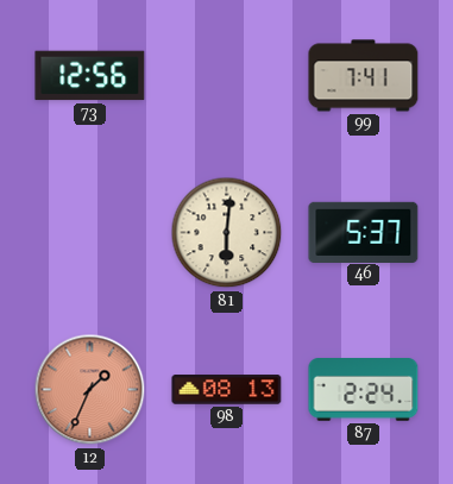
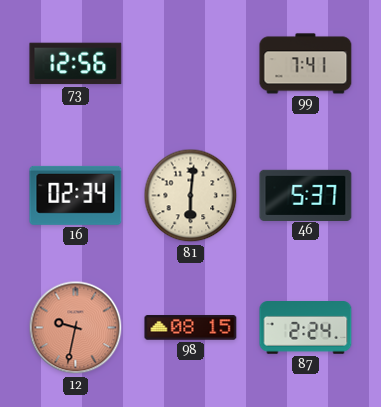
16: none -> 02:34
12: 1:34 -> 9:32
98: 08:13 -> 08:15
